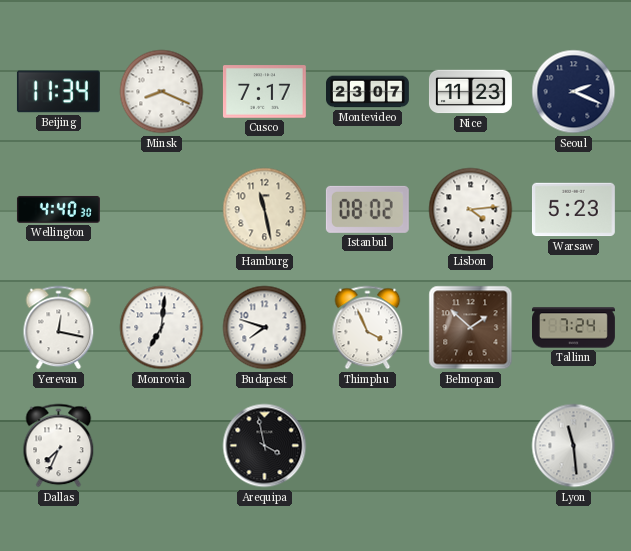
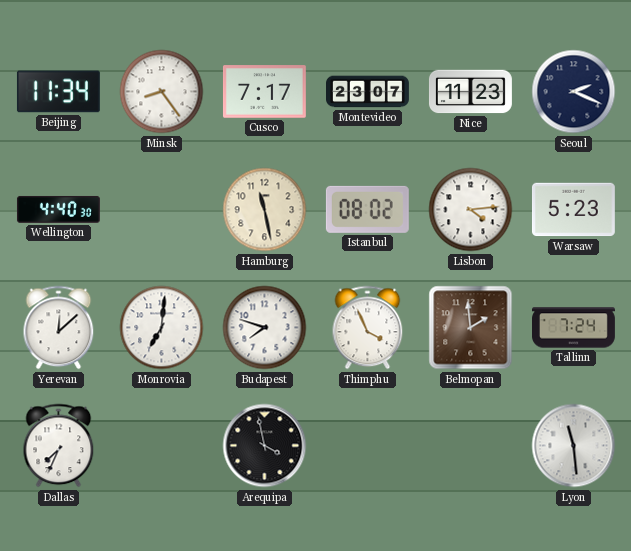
Minsk: 8:19 -> 8:24
Yerevan: 12:17 -> 12:08
Belmopan: 1:52 -> 1:59
